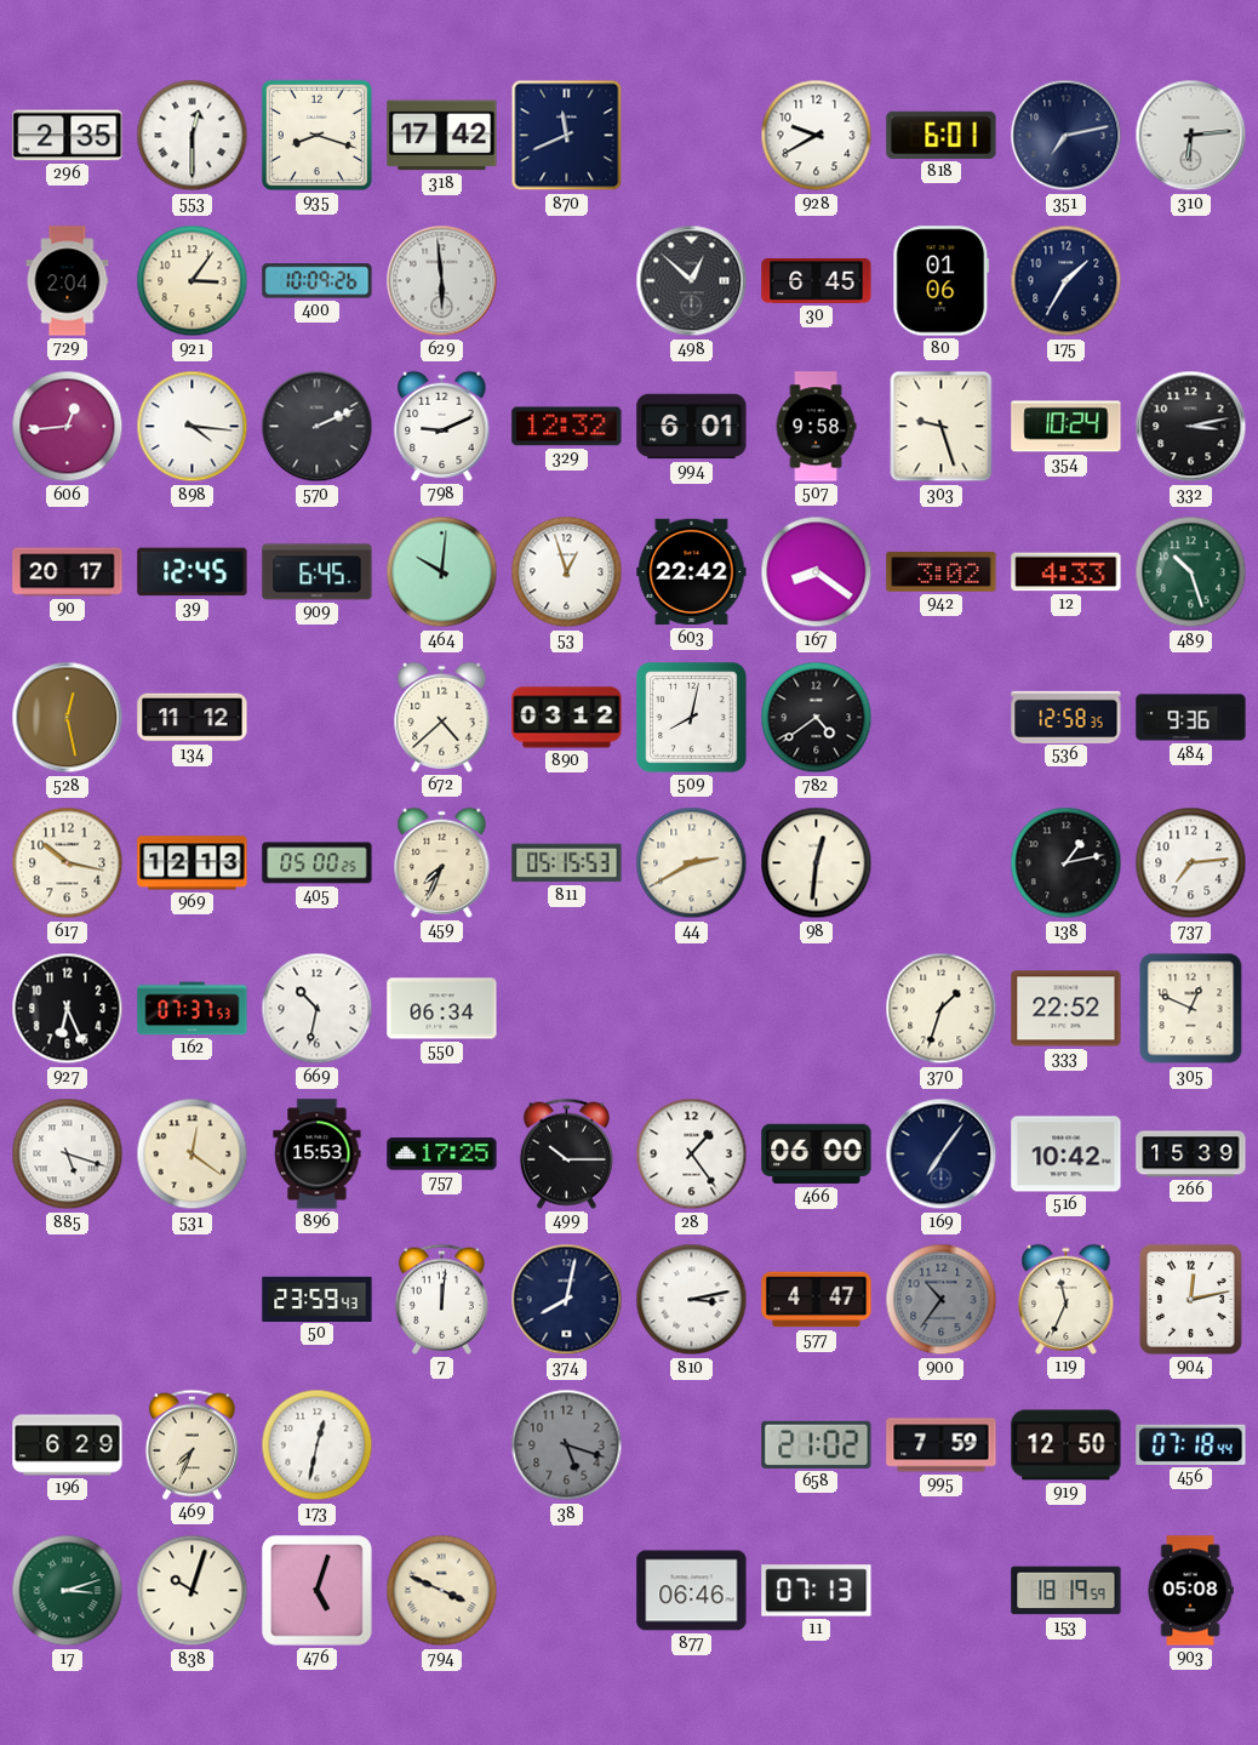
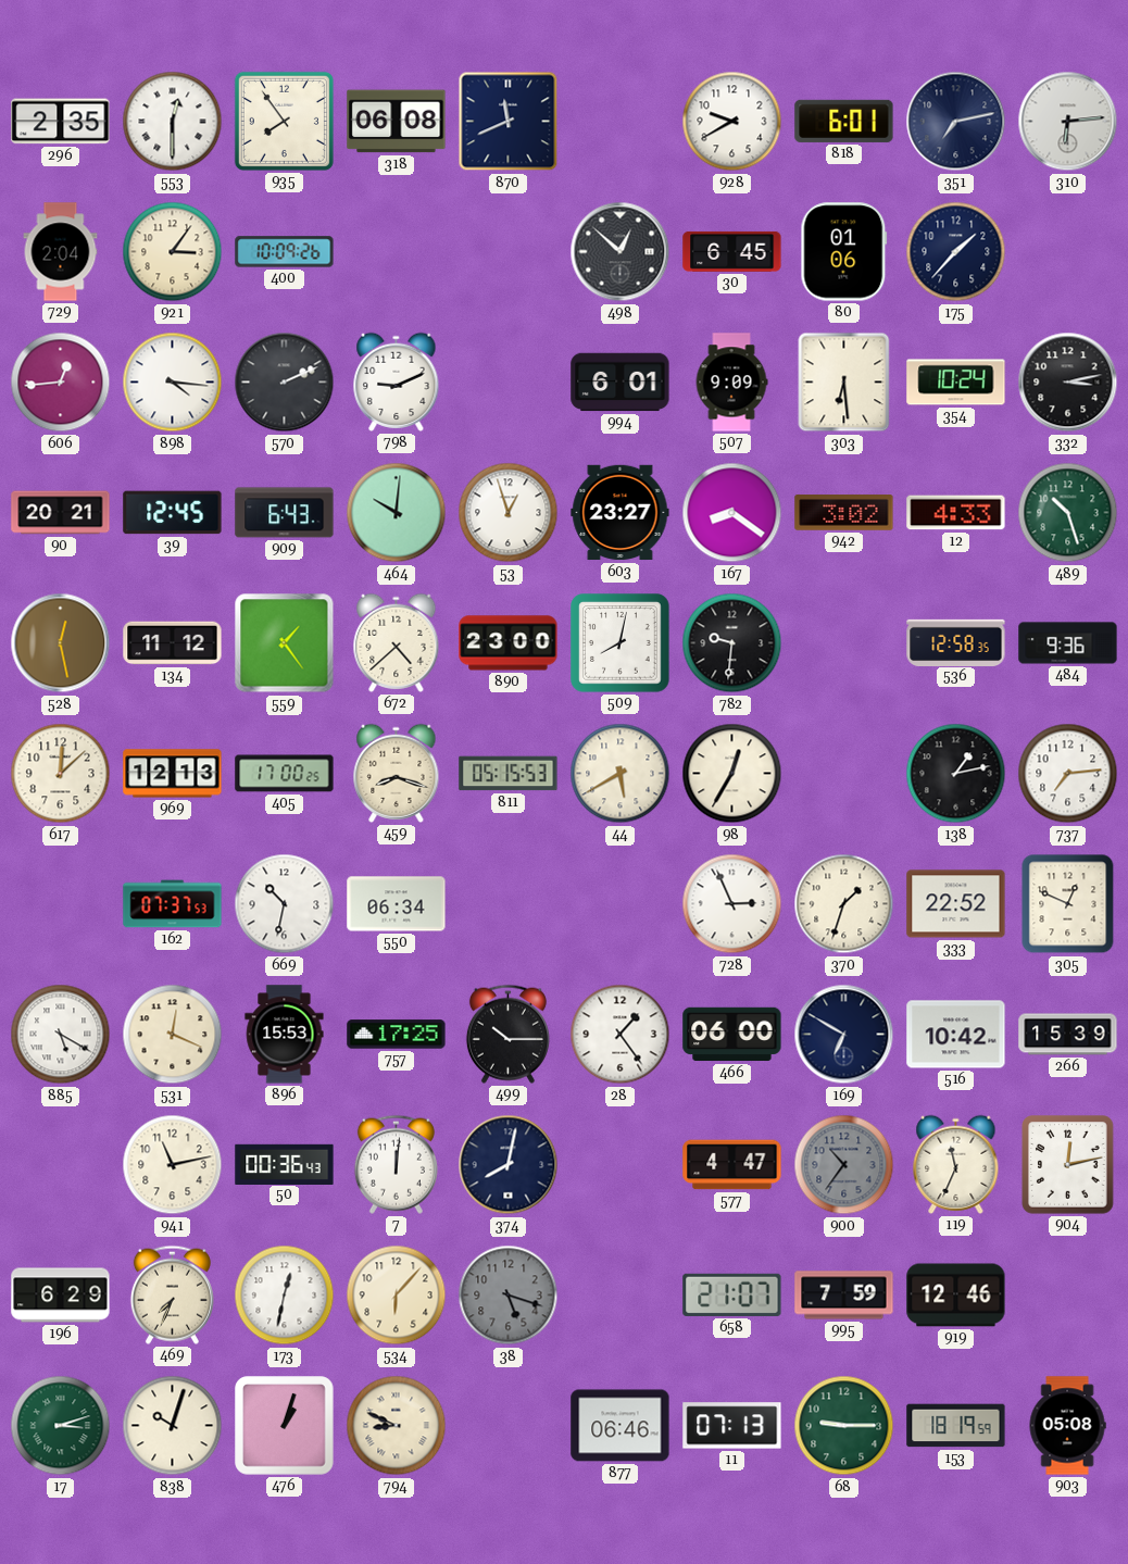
935: 8:18 -> 7:54
318: 17:42 -> 06:08
629: 5:59 -> none
175: 1:35 -> 1:37
329: 12:32 -> none
507: 9:58 -> 9:09
303: 9:27 -> 6:29
90: 20:17 -> 20:21
909: 6:45 -> 6:43
603: 22:42 -> 23:27
559: none -> 1:24
890: 03:12 -> 23:00
782: 4:39 -> 9:31
617: 10:17 -> 12:08
405: 05:00 -> 17:00
459: 7:34 -> 8:18
44: 2:40 -> 5:40
98: 12:31 -> 12:35
927: 6:26 -> none
728: none -> 2:56
885: 5:18 -> 5:20
531: 12:21 -> 12:19
169: 7:06 -> 6:50
941: none -> 11:13
50: 23:59 -> 00:36
810: 3:13 -> none
534: none -> 6:07
658: 21:02 -> 21:07
919: 12:50 -> 12:46
456: 07:18 -> none
476: 5:03 -> 1:03
794: 3:49 -> 8:49
68: none -> 9:15
